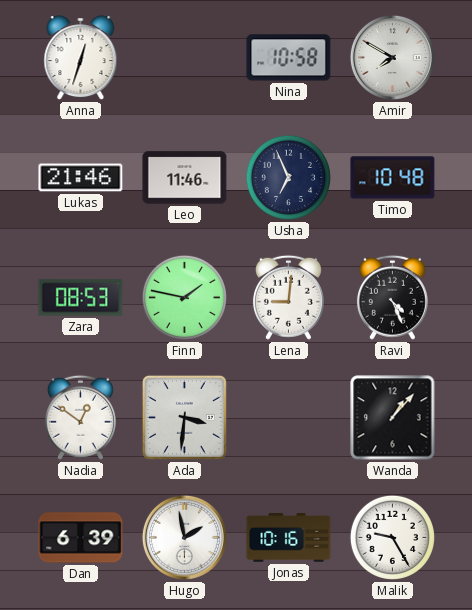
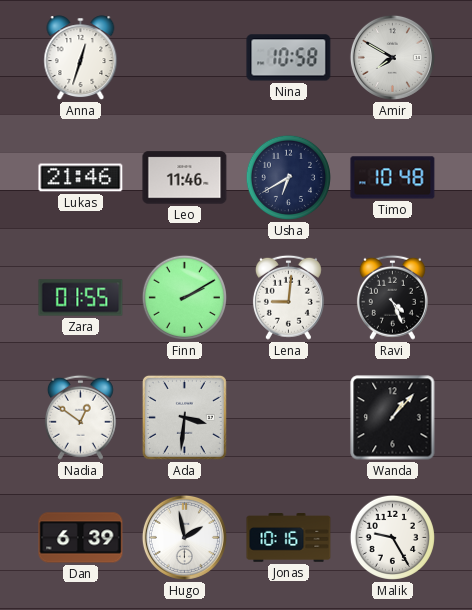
Usha: 6:56 -> 6:40
Zara: 08:53 -> 01:55
Finn: 1:47 -> 2:10
